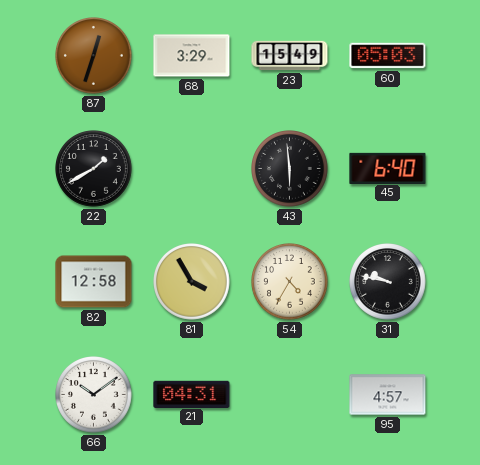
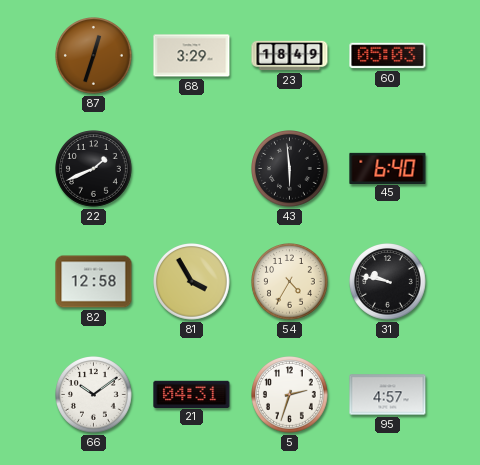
23: 15:49 -> 18:49
22: 1:40 -> 1:41
5: none -> 2:33
